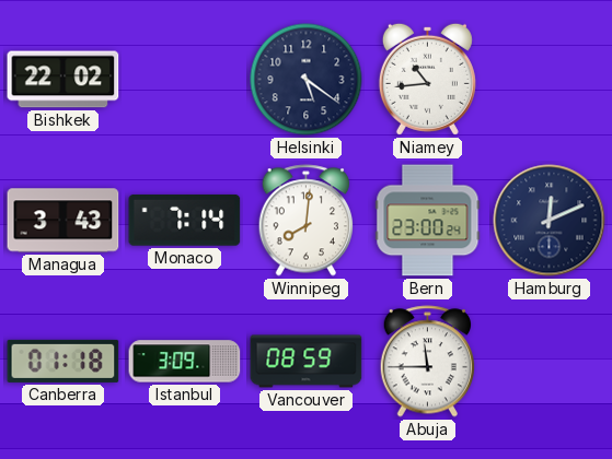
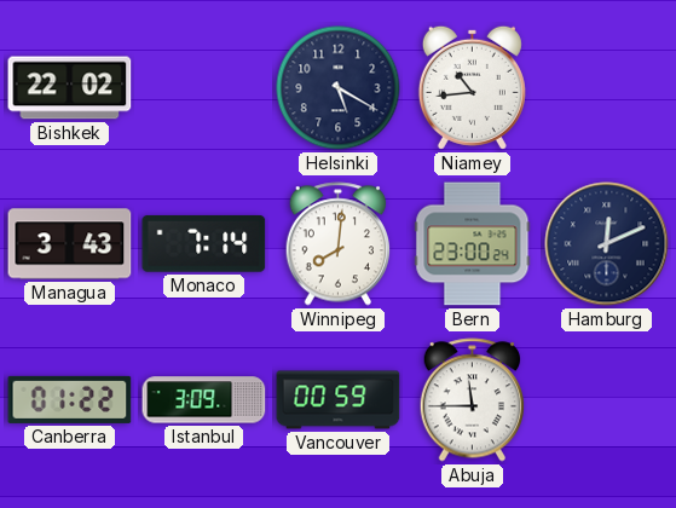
Helsinki: 5:21 -> 5:20
Canberra: 01:18 -> 01:22
Vancouver: 08:59 -> 00:59
